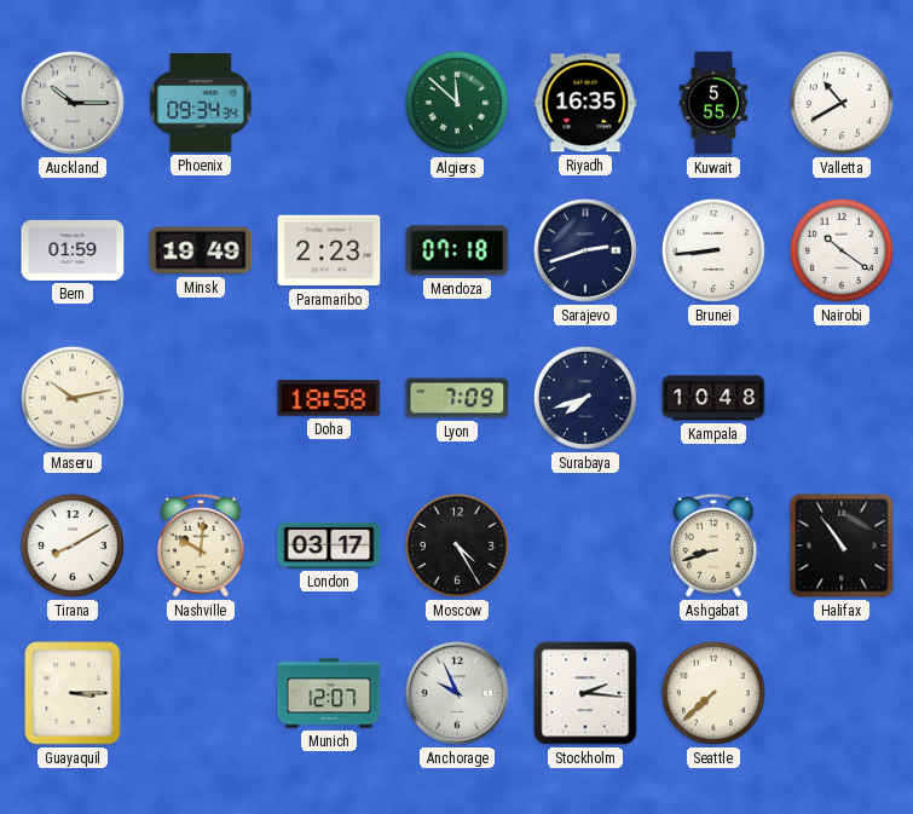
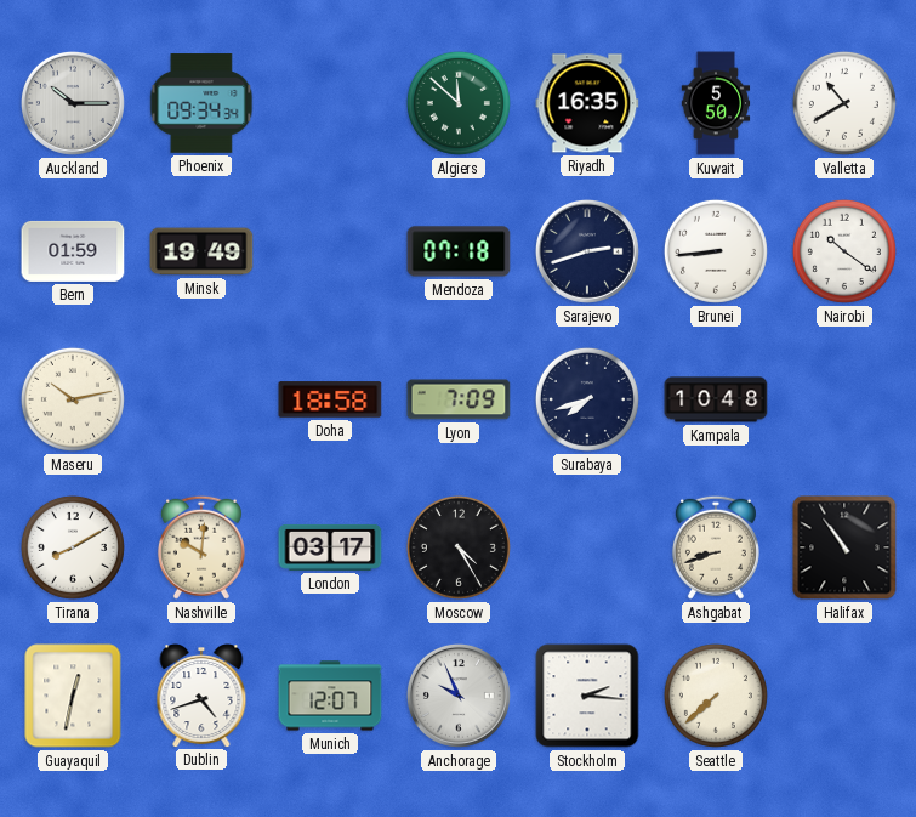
Kuwait: 5:55 -> 5:50
Paramaribo: 2:23 -> none
Guayaquil: 3:15 -> 12:32
Dublin: none -> 4:42
